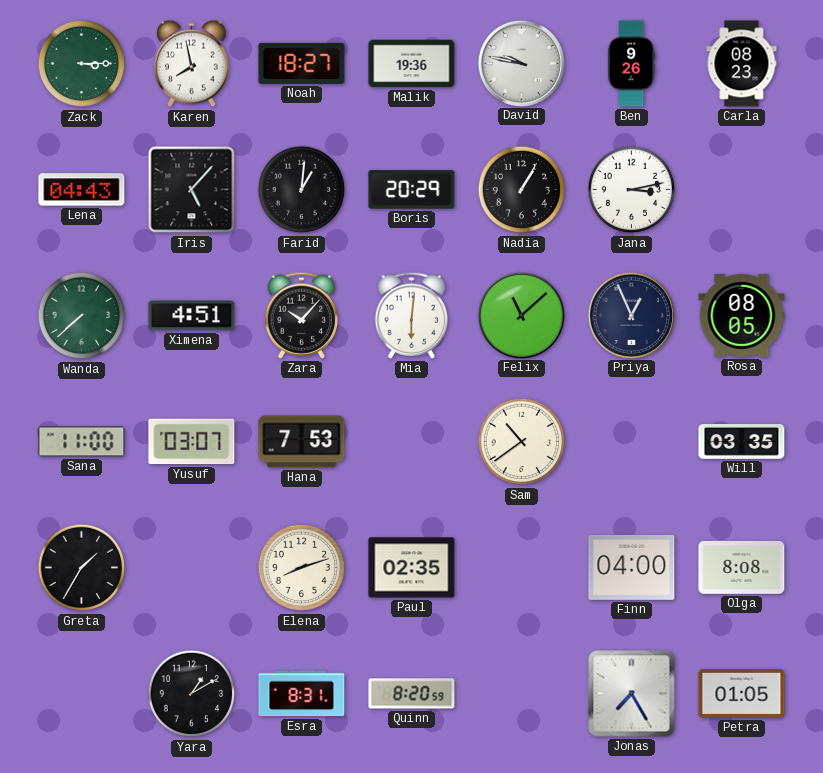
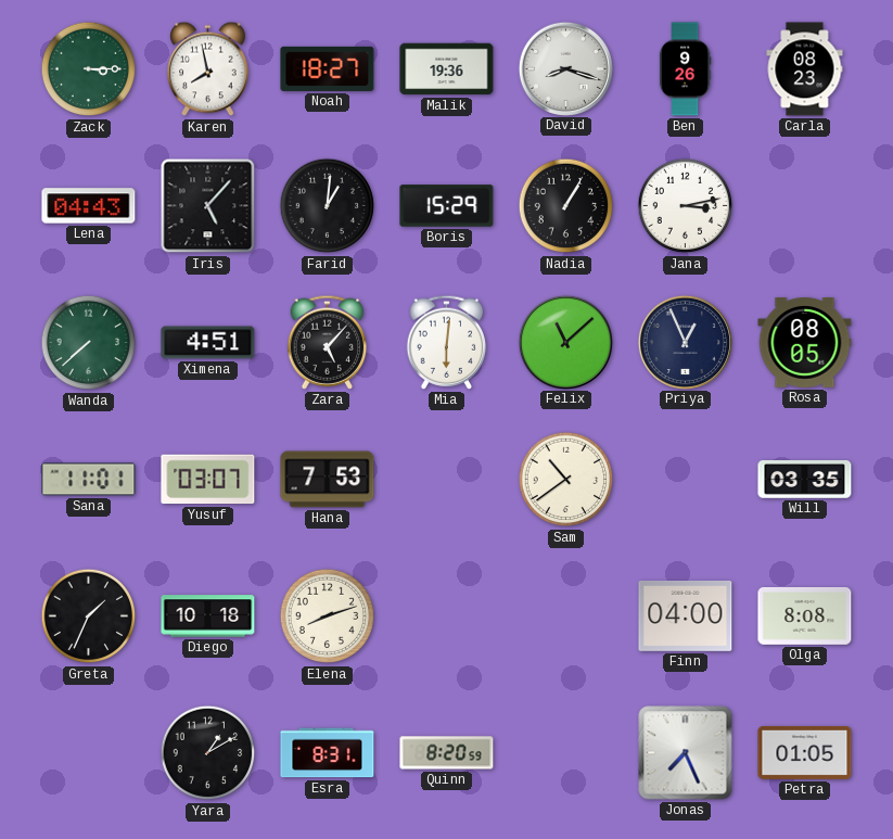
David: 9:47 -> 8:18
Boris: 20:29 -> 15:29
Zara: 10:07 -> 5:07
Sana: 11:00 -> 11:01
Greta: 1:35 -> 1:34
Diego: none -> 10:18
Paul: 02:35 -> none
Jonas: 7:25 -> 7:26
